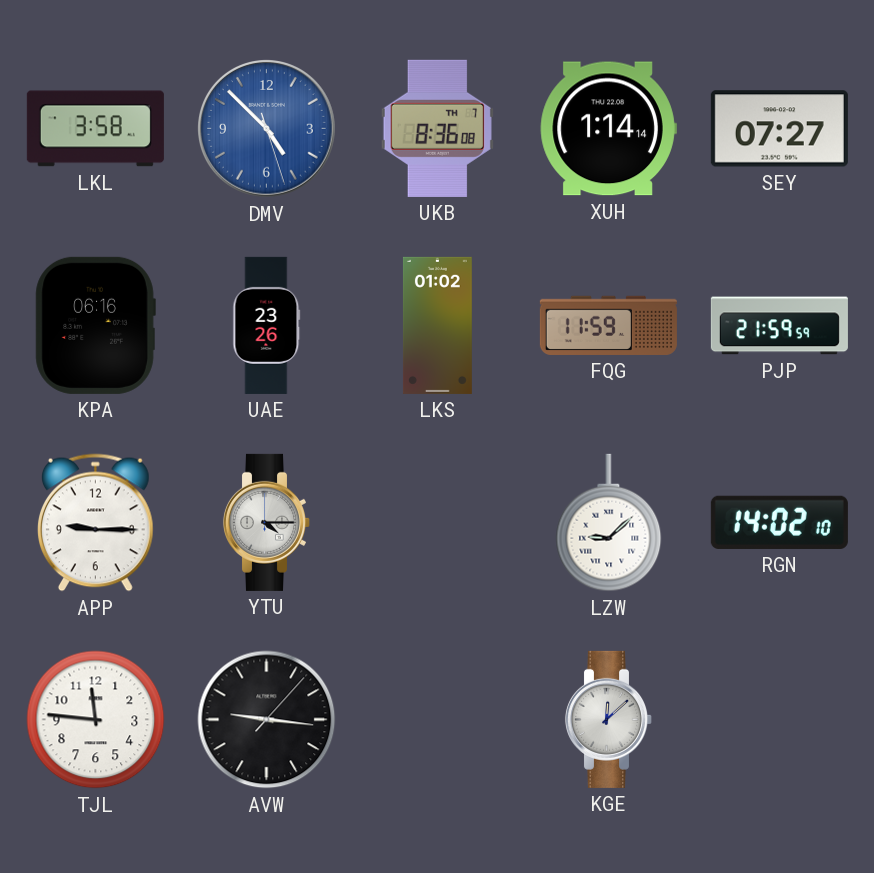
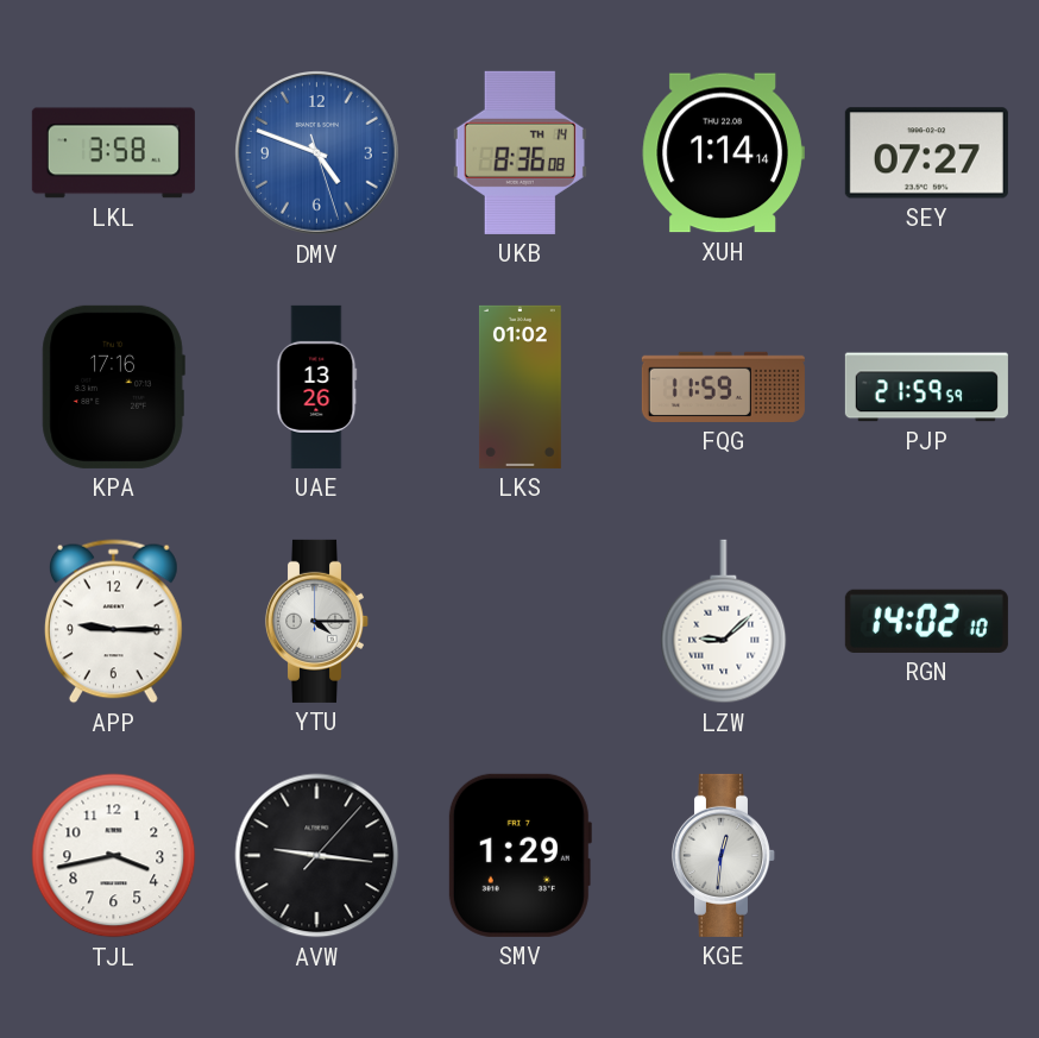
DMV: 4:52 -> 4:48
UKB date: TH 7 -> TH 14
KPA: 06:16 -> 17:16
UAE: 23:26 -> 13:26
TJL: 11:46 -> 3:43
SMV: none -> 1:29
KGE: 12:08 -> 12:31
